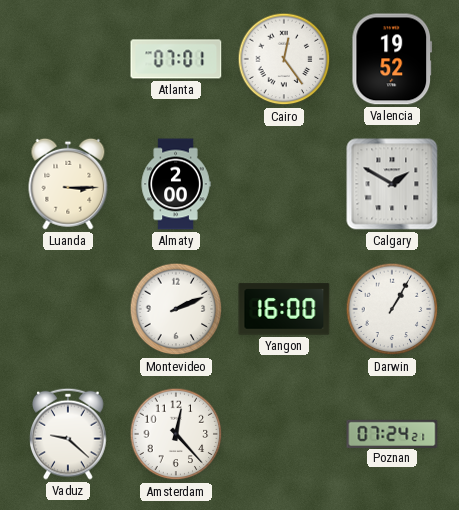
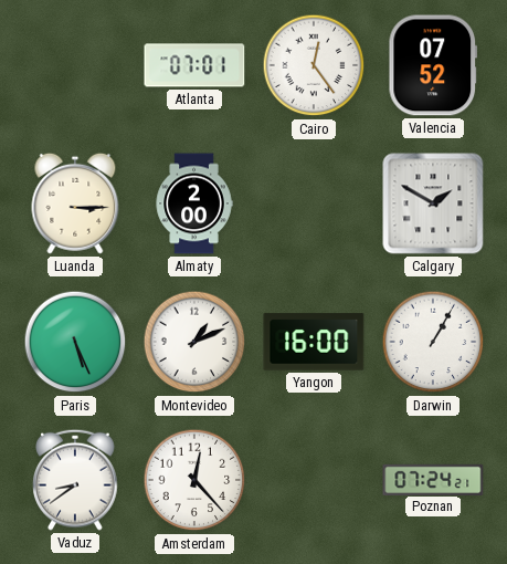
Valencia: 19:52 -> 07:52
Paris: none -> 5:26
Montevideo: 2:11 -> 1:11
Vaduz: 9:22 -> 8:39
